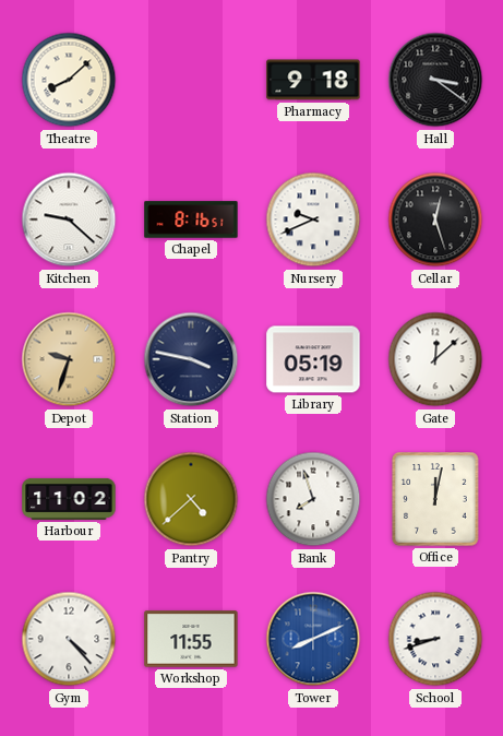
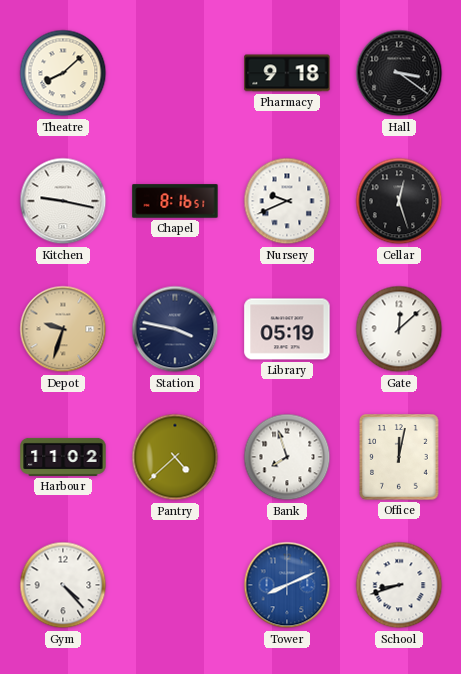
Kitchen: 9:22 -> 9:17
Workshop: 11:55 -> none
